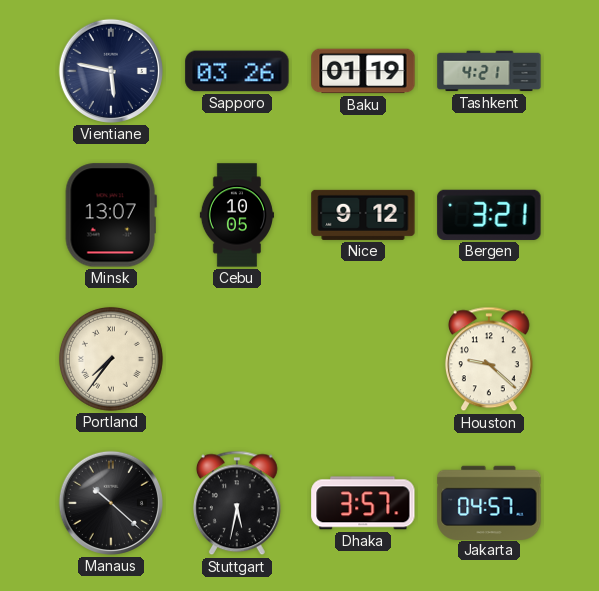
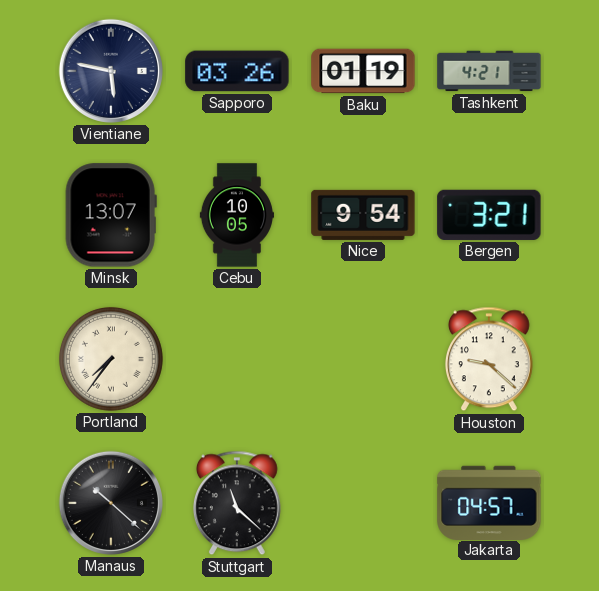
Nice: 9:12 -> 9:54
Stuttgart: 5:32 -> 11:22
Dhaka: 3:57 -> none
